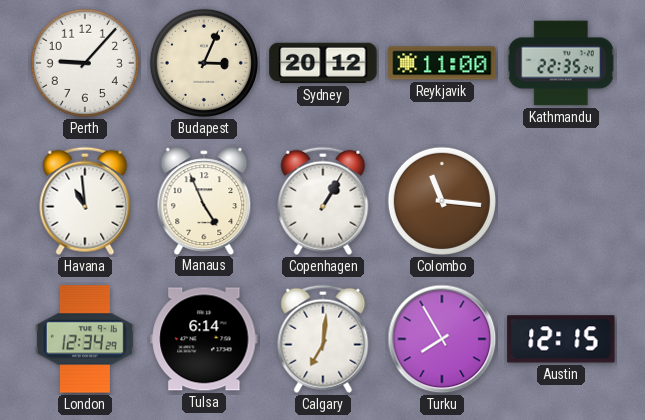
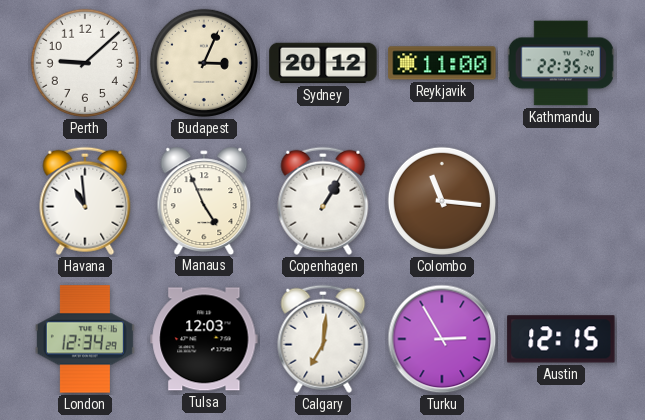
Perth: 9:07 -> 9:08
Tulsa: 6:14 -> 12:03
Turku: 7:55 -> 2:55
